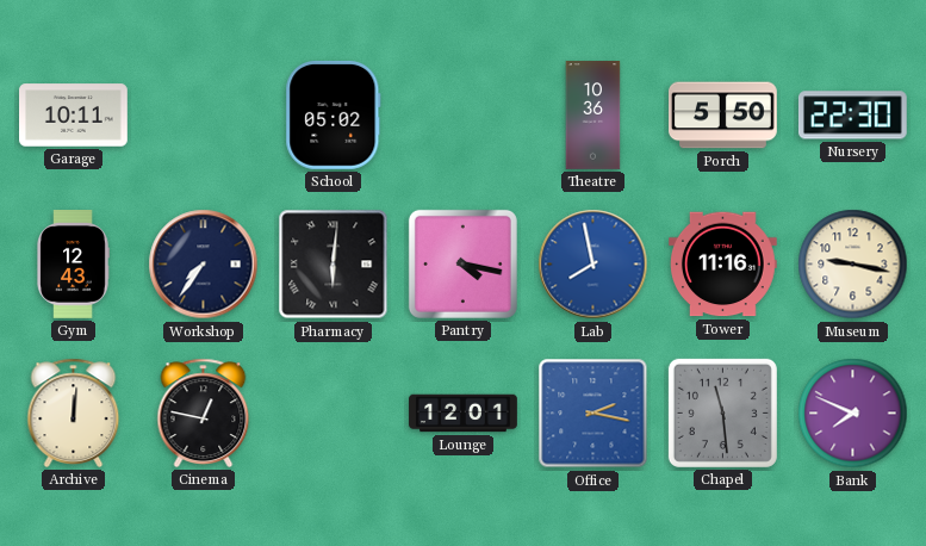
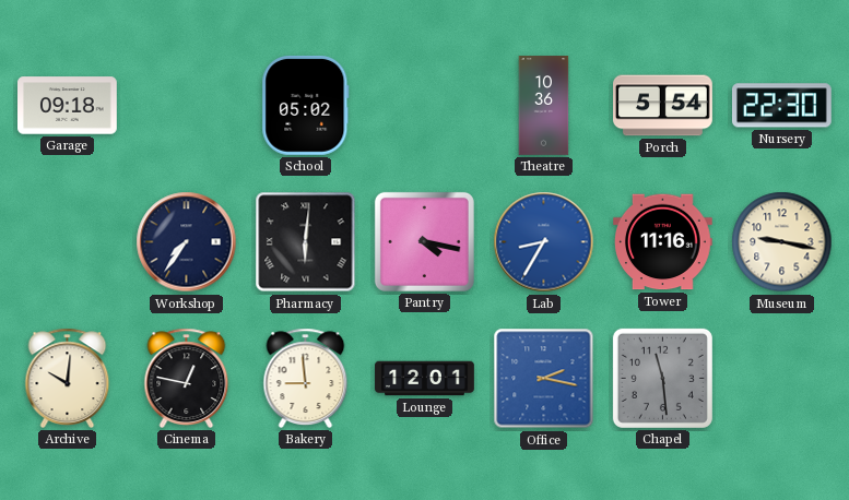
Garage: 10:11 -> 09:18
Porch: 5:50 -> 5:54
Gym: 12:43 -> none
Lab: 7:58 -> 8:35
Archive: 12:01 -> 10:01
Bakery: none -> 8:59
Bank: 7:49 -> none
